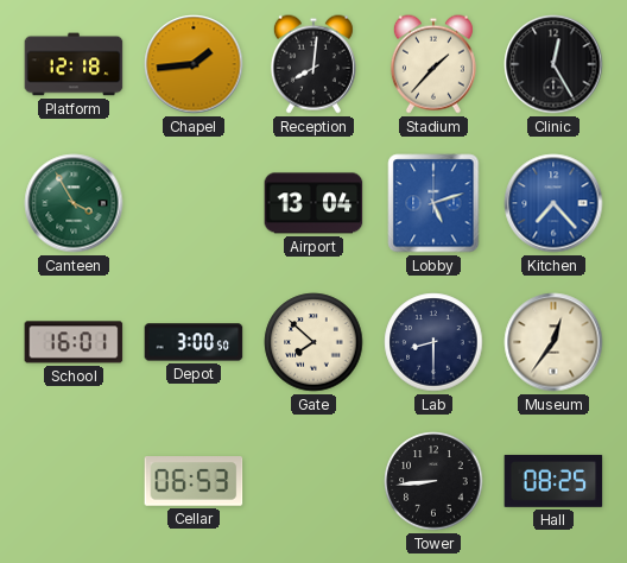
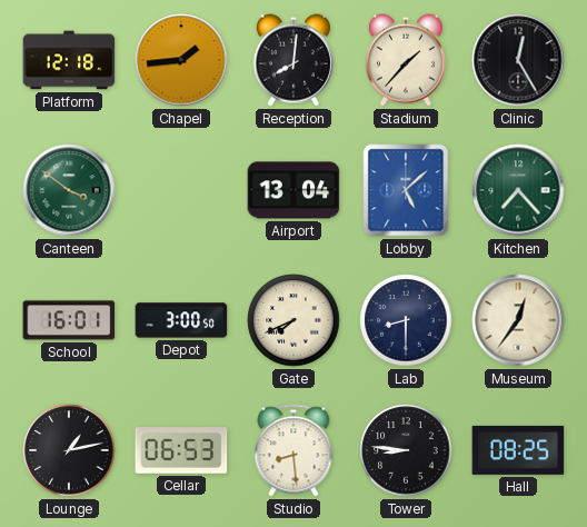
Canteen: 3:55 -> 3:51
Lobby: 5:12 -> 5:08
Kitchen dial: blue -> green
Gate: 7:52 -> 7:41
Lounge: none -> 1:13
Studio: none -> 8:29
Tower: 8:44 -> 8:46
